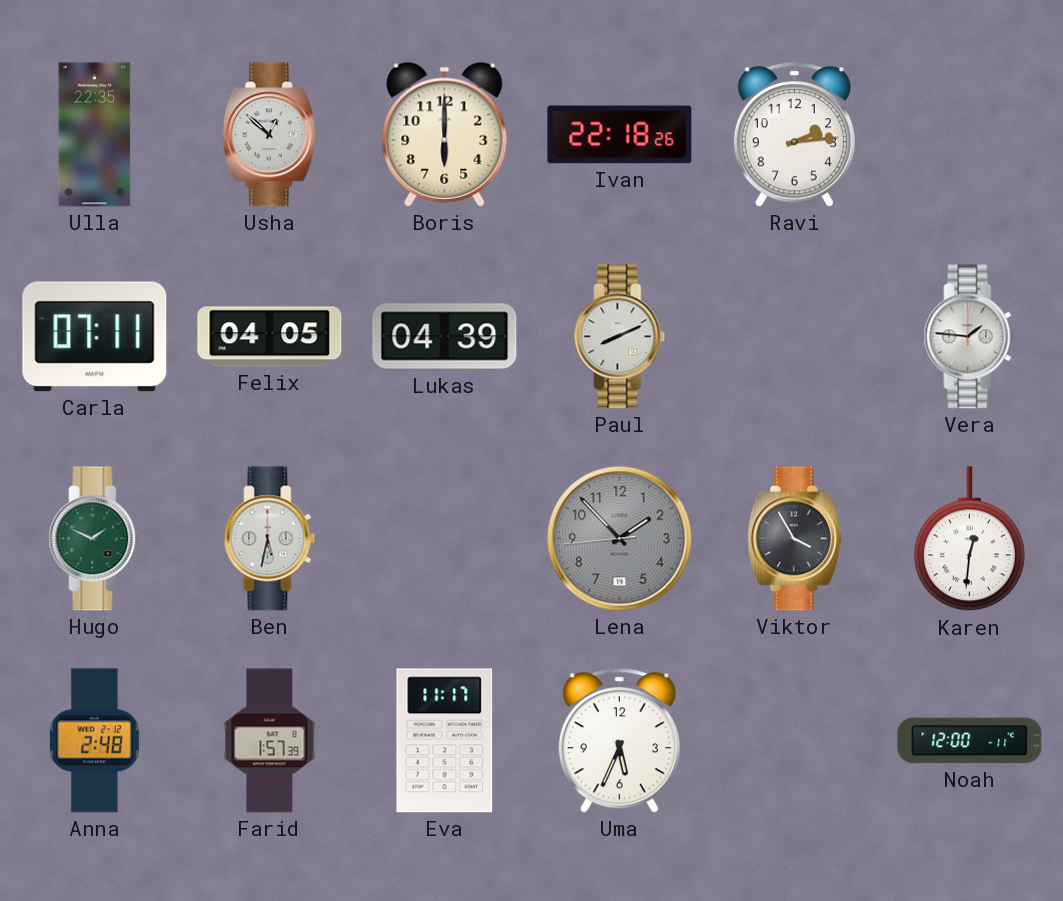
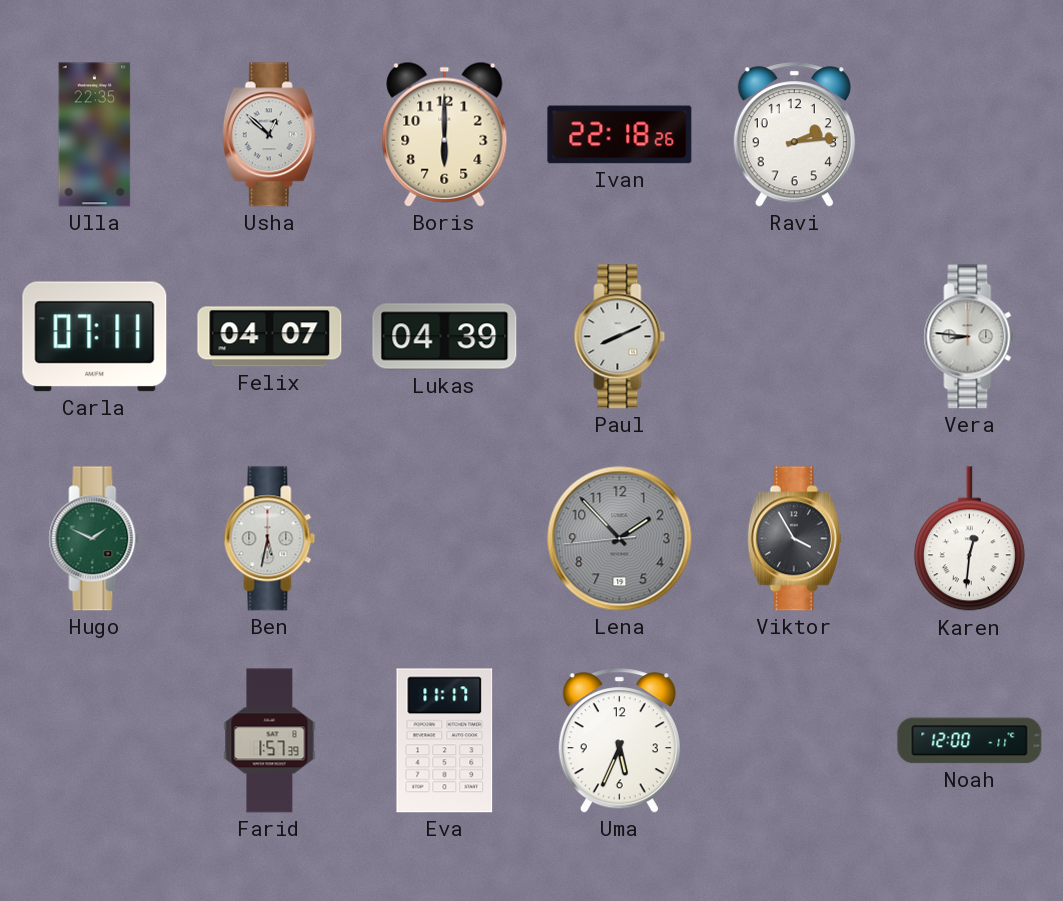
Felix: 04:05 -> 04:07
Vera: 1:46 -> 8:46
Anna: 2:48 -> none
